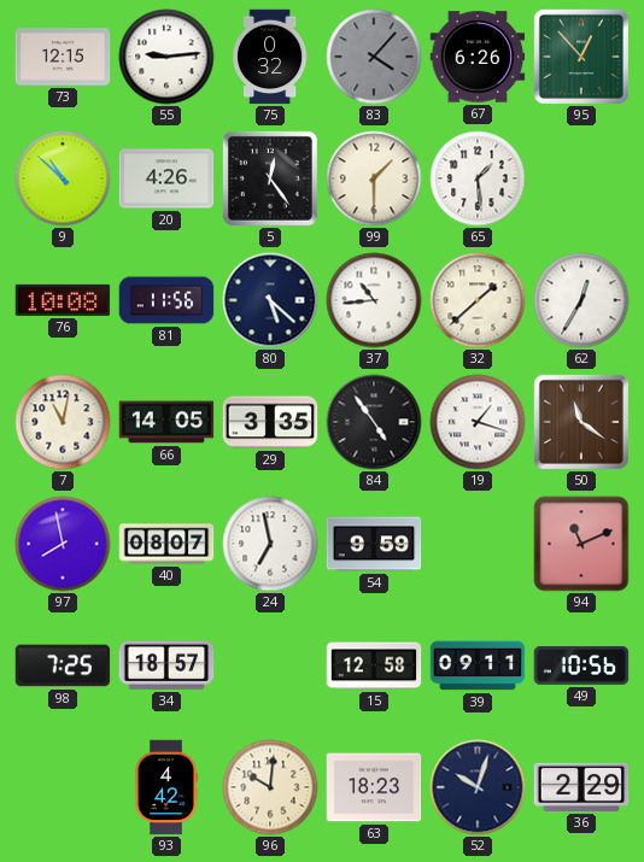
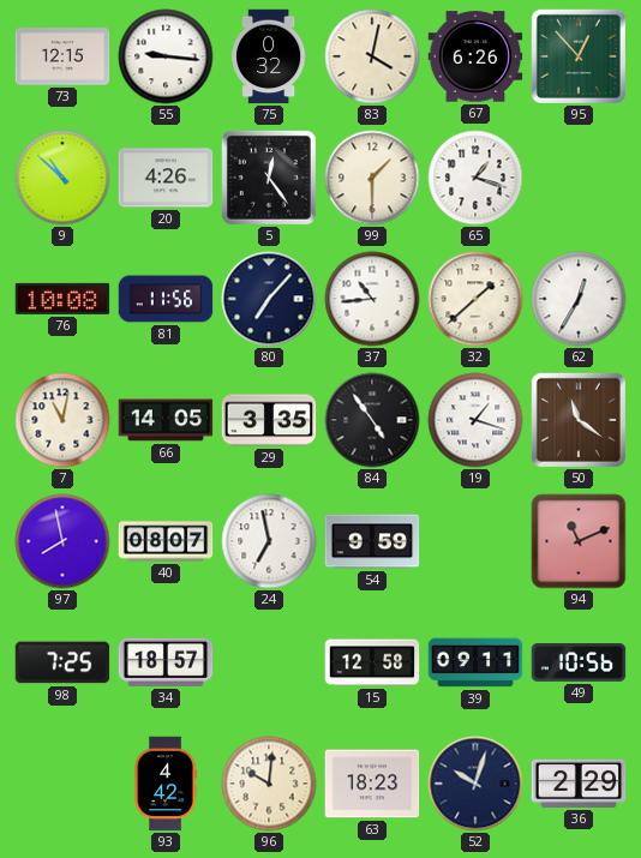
55: 9:14 -> 9:16
83: 4:07 -> 4:02
83 dial: grey -> cream
65: 1:29 -> 1:18
80: 5:22 -> 7:07
